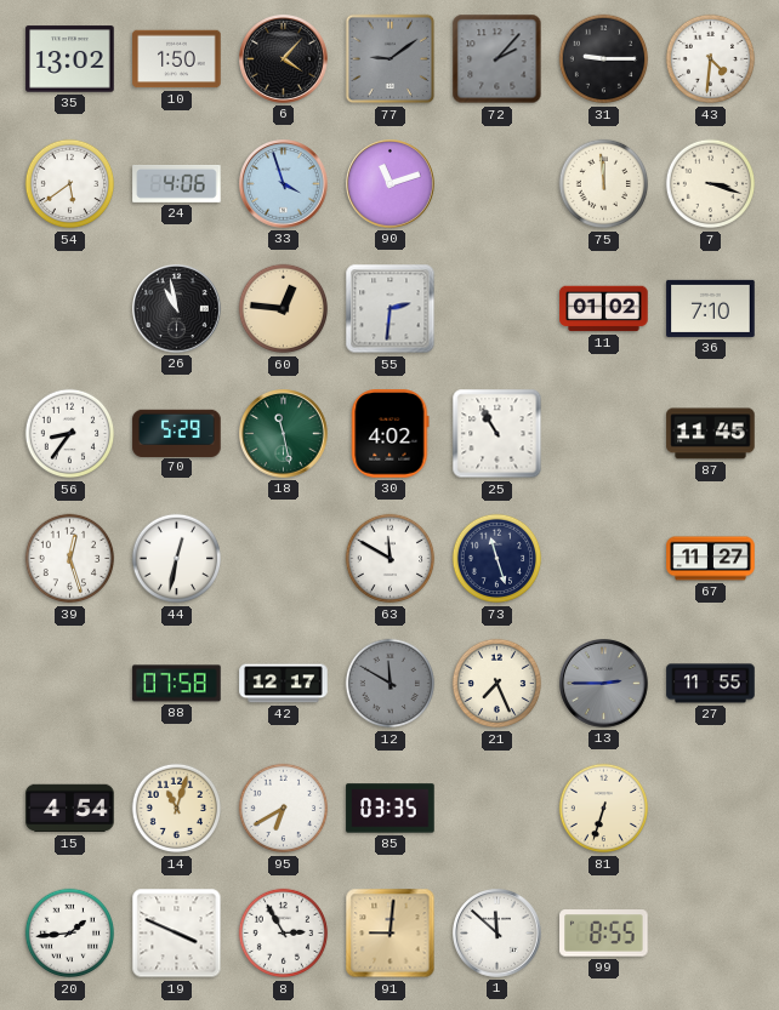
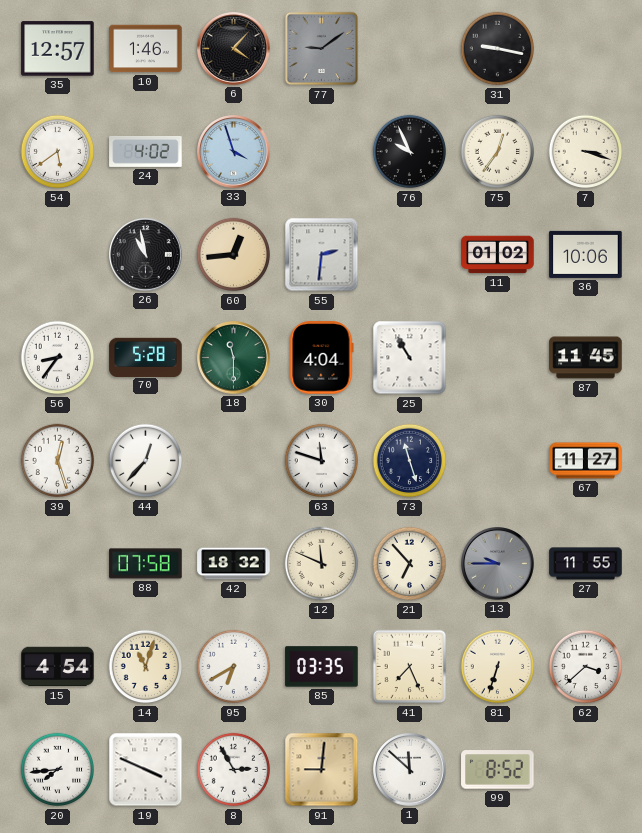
35: 13:02 -> 12:57
10: 1:50 -> 1:46
72: 2:07 -> none
31: 9:15 -> 9:17
43: 4:31 -> none
24: 4:06 -> 4:02
90: 11:12 -> none
76: none -> 9:56
75: 11:59 -> 12:36
60: 12:46 -> 12:44
36: 7:10 -> 10:06
70: 5:29 -> 5:28
18: 11:28 -> 11:30
30: 4:02 -> 4:04
44: 12:32 -> 12:37
63: 11:50 -> 11:48
42: 12:17 -> 18:32
12: 11:50 -> 11:49
12 dial: grey -> cream
21: 7:26 -> 6:53
13: 2:45 -> 9:45
41: none -> 7:26
62: none -> 3:38
20: 1:44 -> 7:44
99: 8:55 -> 8:52
